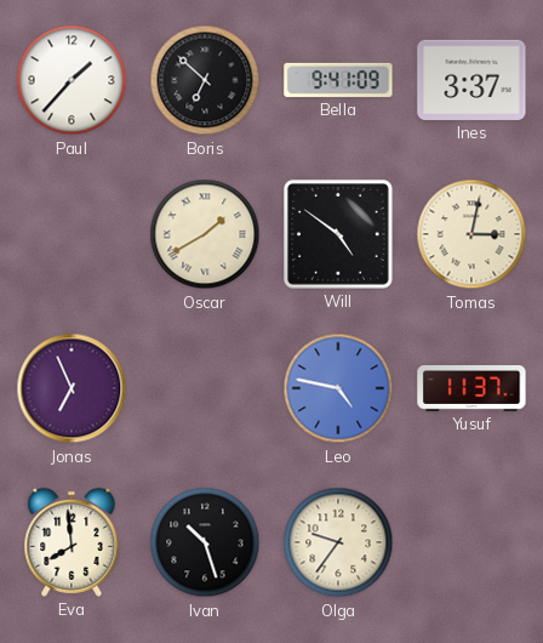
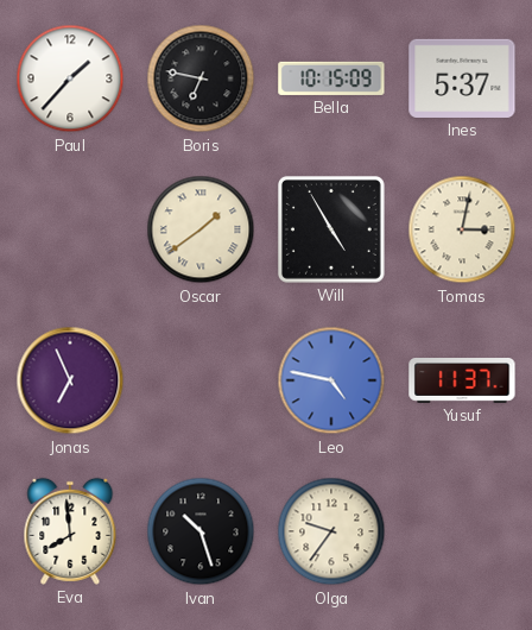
Boris: 6:52 -> 6:47
Bella: 9:41 -> 10:15
Ines: 3:37 -> 5:37
Oscar: 1:40 -> 1:39
Will: 4:51 -> 4:55
